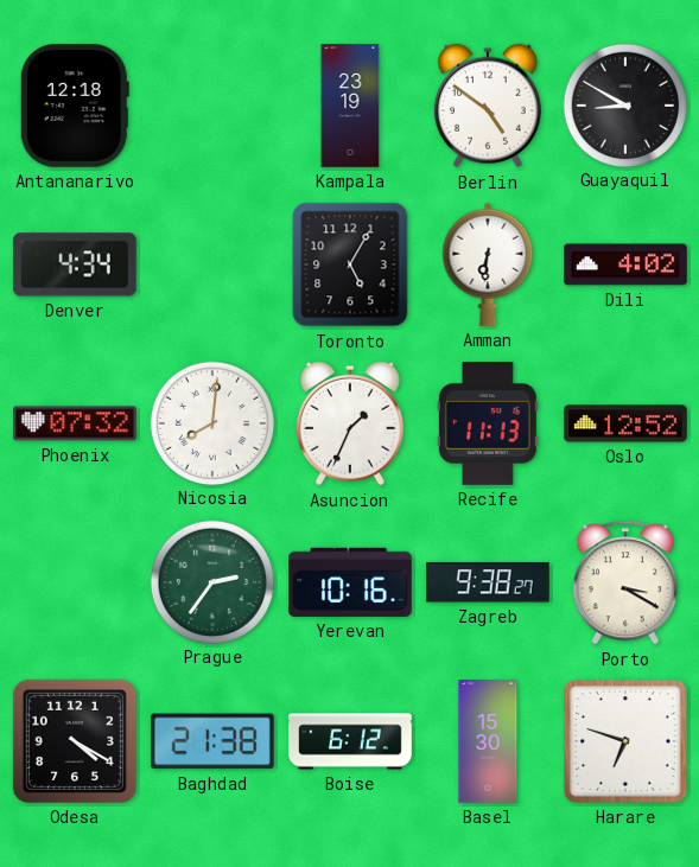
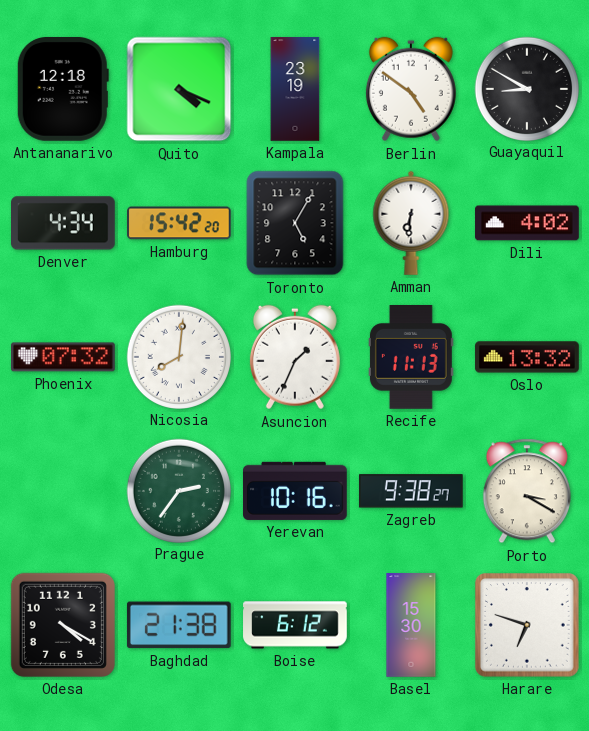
Quito: none -> 4:19
Hamburg: none -> 15:42
Oslo: 12:52 -> 13:32
